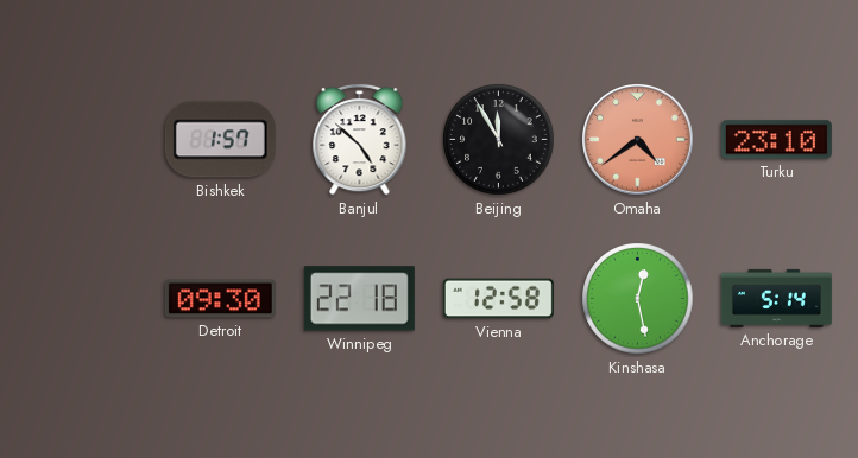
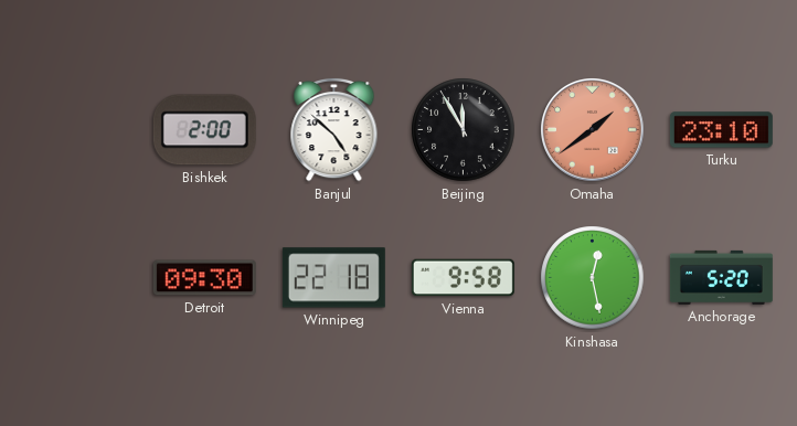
Bishkek: 1:57 -> 2:00
Omaha: 4:39 -> 1:39
Vienna: 12:58 -> 9:58
Anchorage: 5:14 -> 5:20
